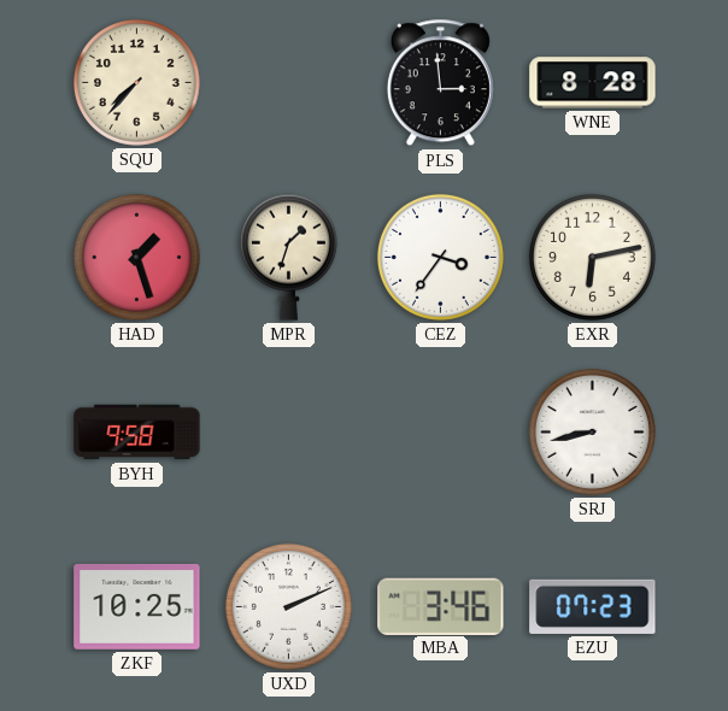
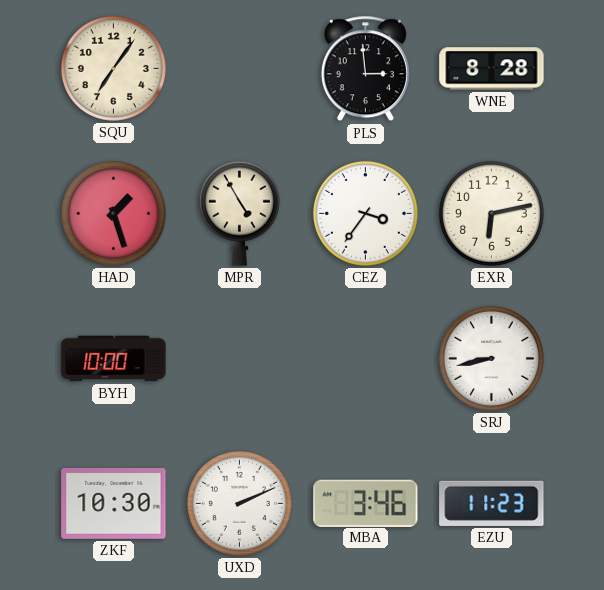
SQU: 7:37 -> 7:06
MPR: 1:33 -> 4:55
BYH: 9:58 -> 10:00
ZKF: 10:25 -> 10:30
EZU: 07:23 -> 11:23
